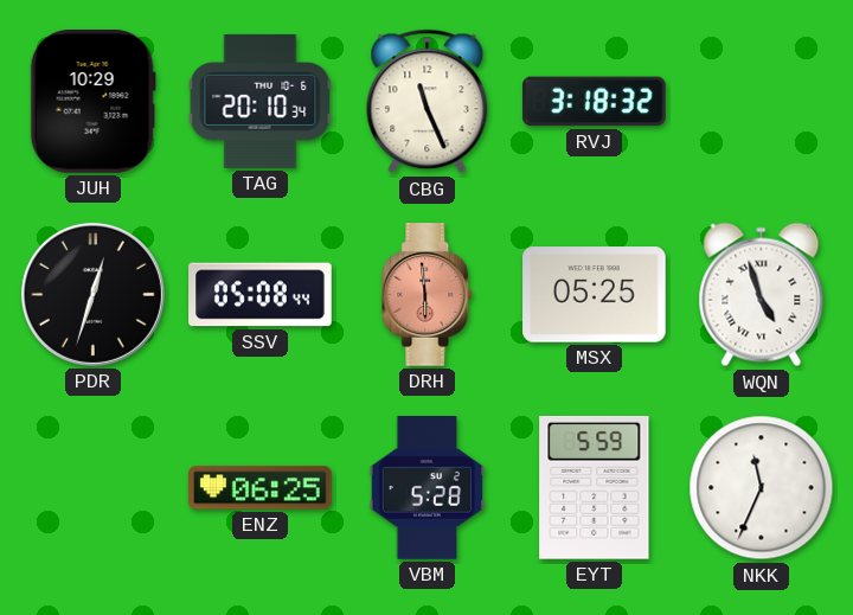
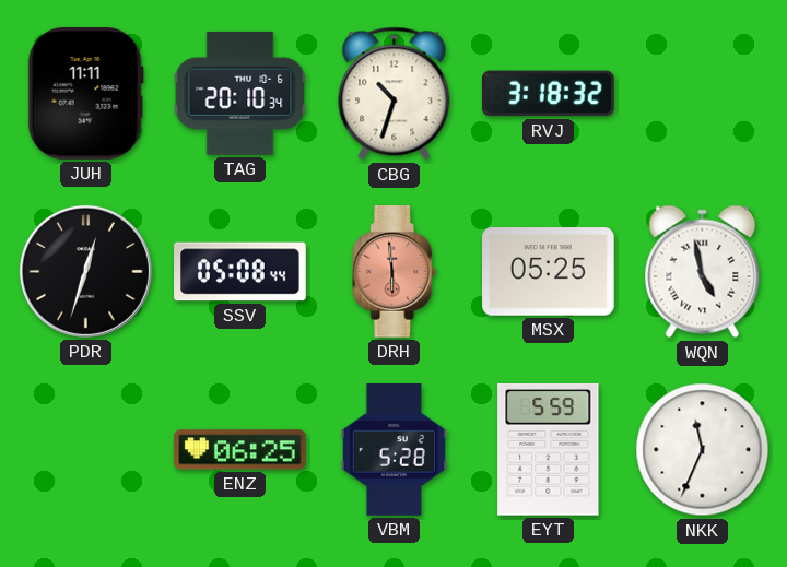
JUH: 10:29 -> 11:11
CBG: 11:26 -> 10:33
WQN: 4:57 -> 4:58
